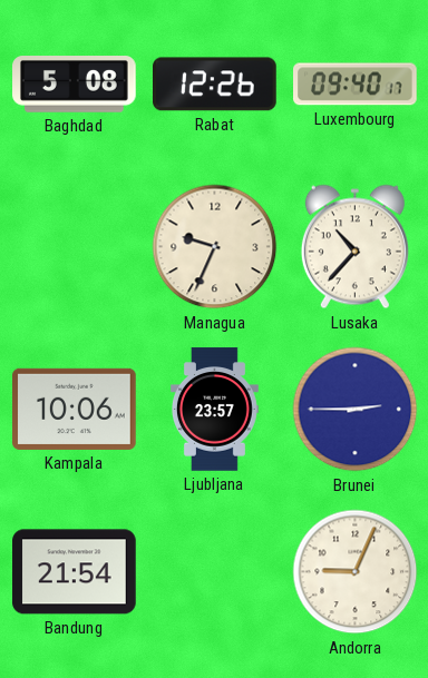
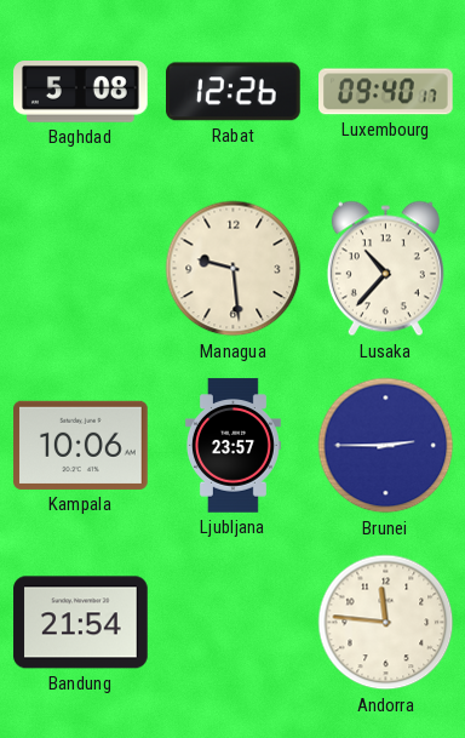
Managua: 9:34 -> 9:29
Andorra: 9:04 -> 11:46
